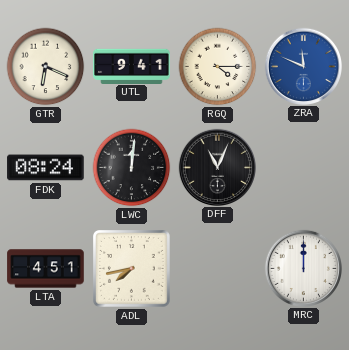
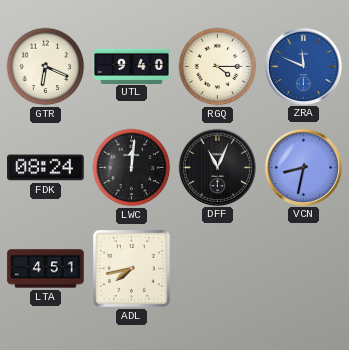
UTL: 9:41 -> 9:40
VCN: none -> 8:32
MRC: 12:00 -> none
